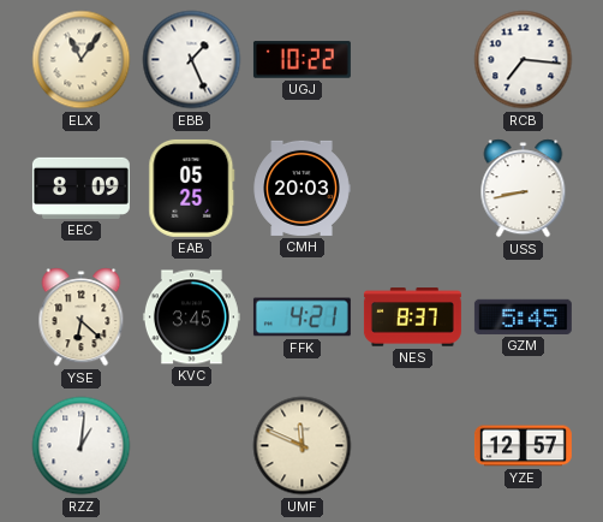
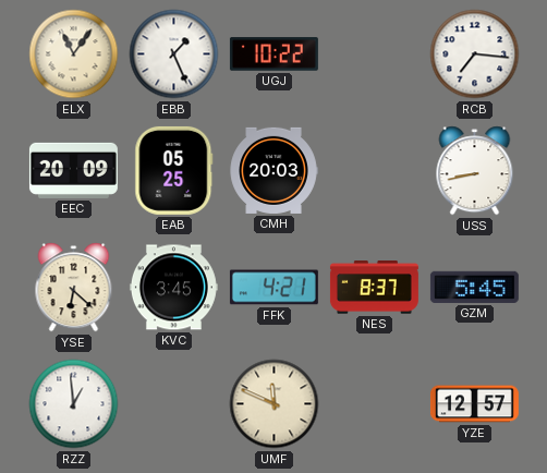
EEC: 8:09 -> 20:09
RZZ: 1:01 -> 12:59
